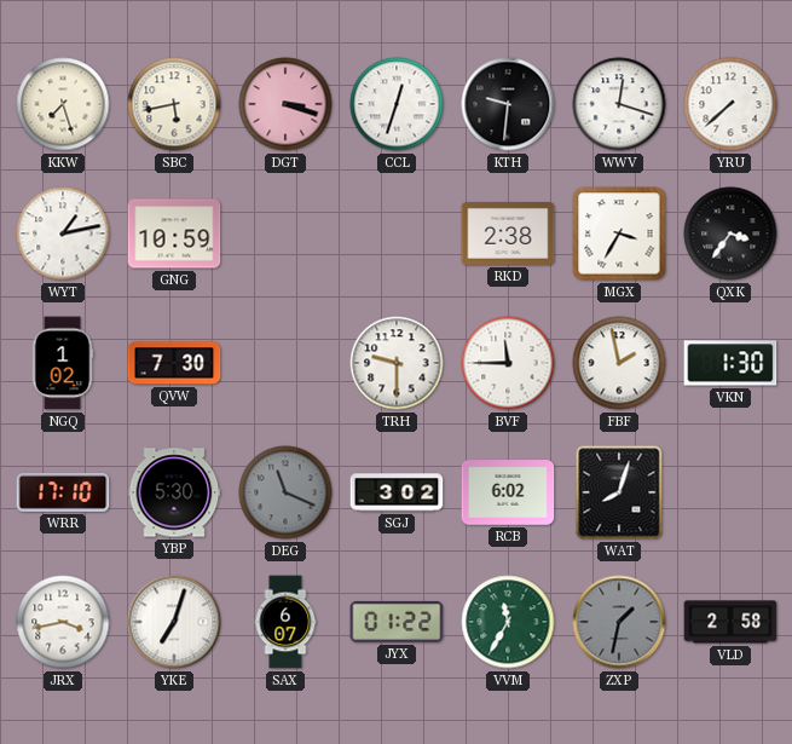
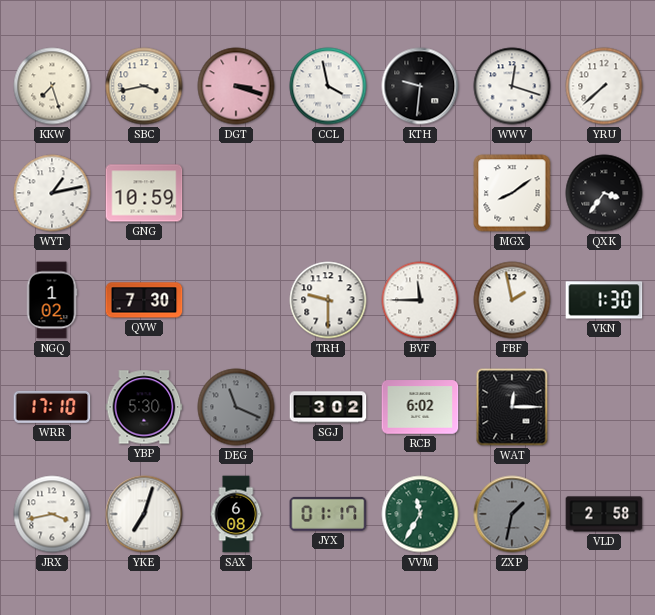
SBC: 5:43 -> 3:43
CCL: 12:33 -> 3:58
RKD: 2:38 -> none
MGX: 3:35 -> 8:09
WAT: 8:03 -> 12:15
SAX: 6:07 -> 6:08
JYX: 01:22 -> 01:17
